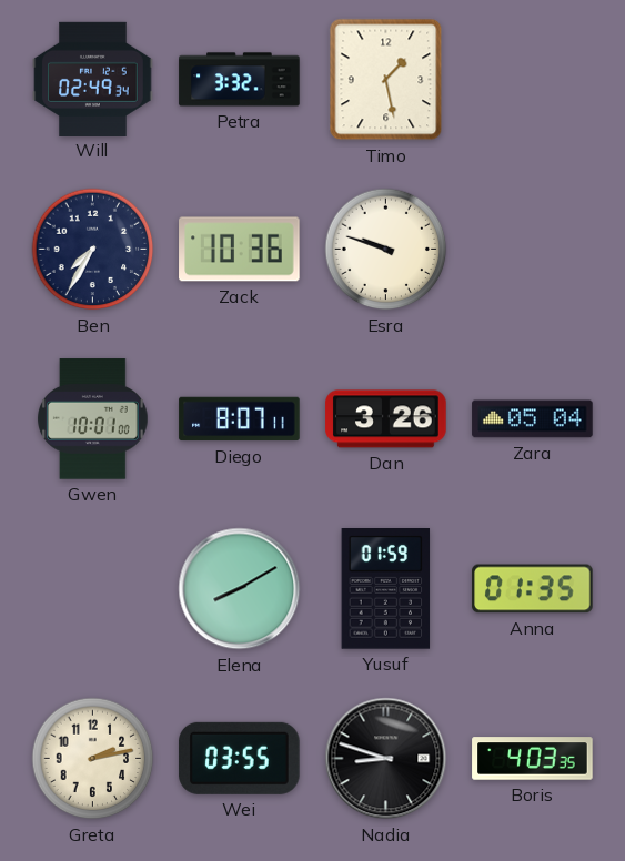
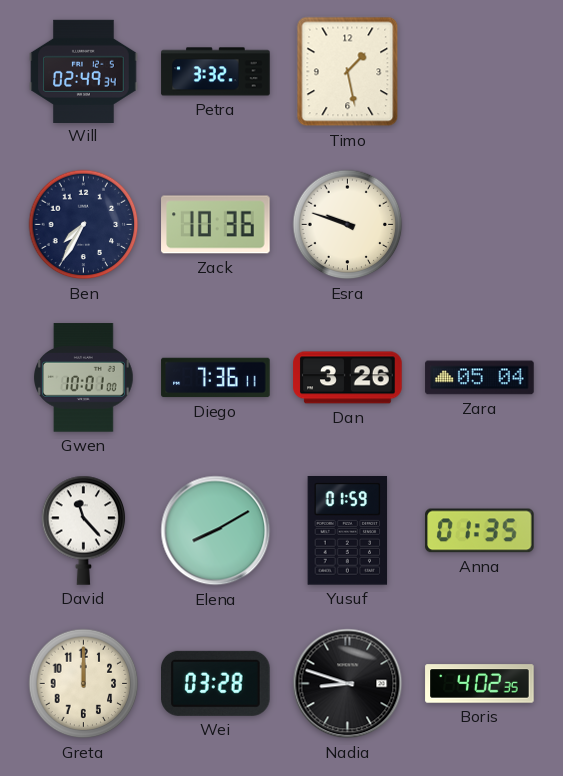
Diego: 8:07 -> 7:36
David: none -> 11:23
Greta: 2:13 -> 12:00
Wei: 03:55 -> 03:28
Boris: 4:03 -> 4:02
